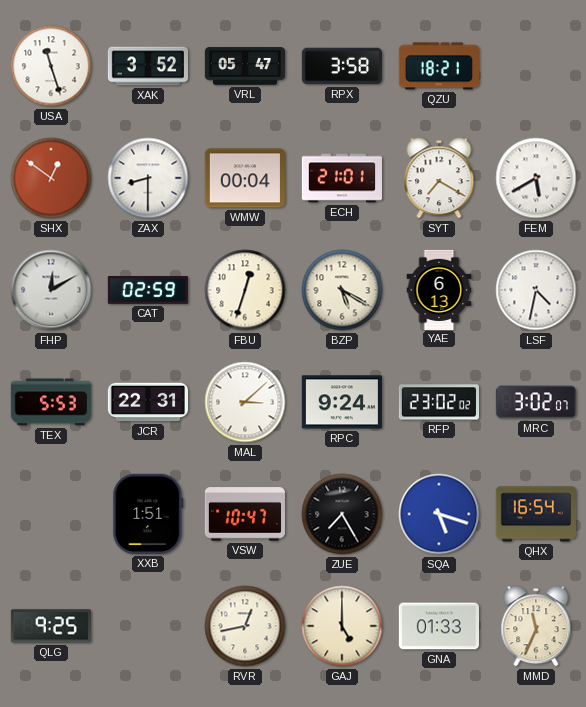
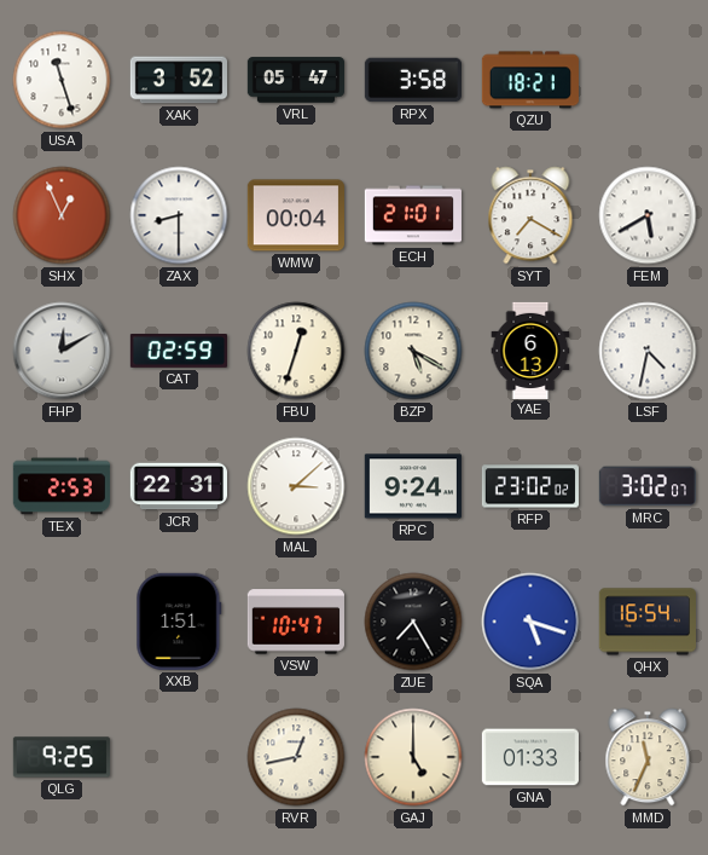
SHX: 12:51 -> 12:56
TEX: 5:53 -> 2:53
